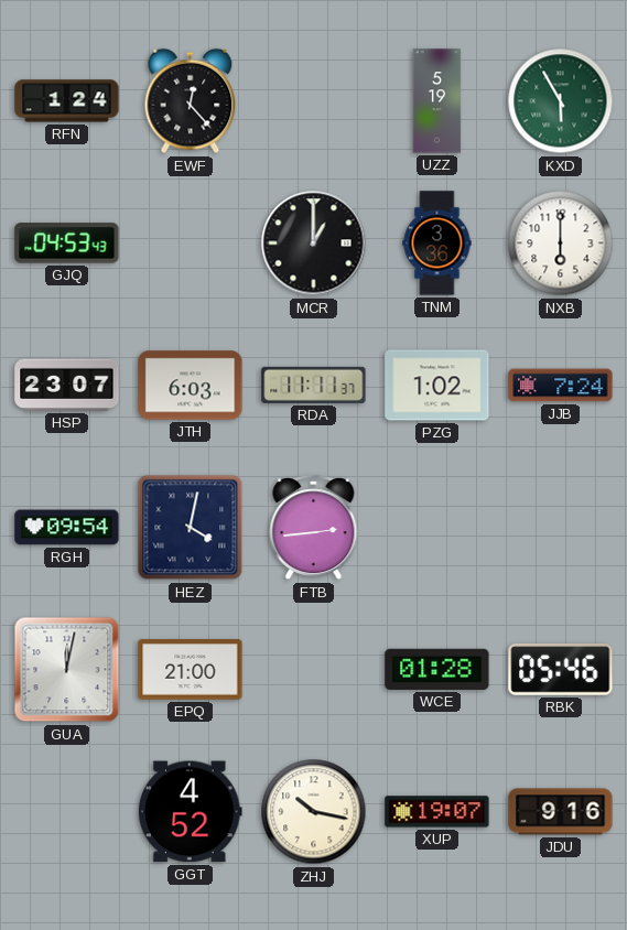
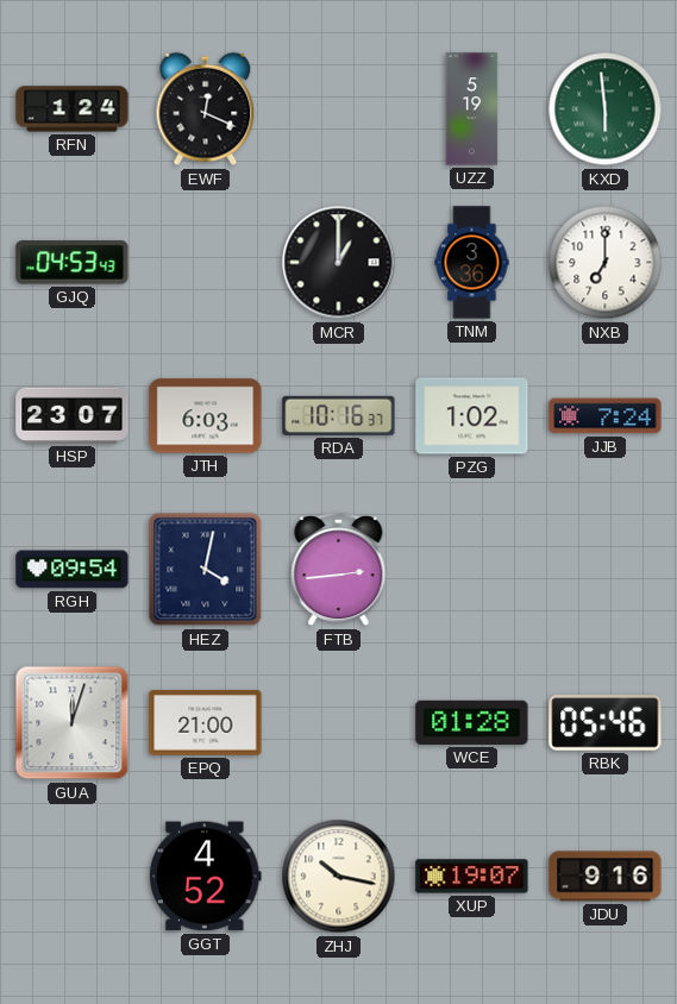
EWF: 12:23 -> 12:19
KXD: 5:55 -> 5:59
NXB: 6:00 -> 7:00
RDA: 11:11 -> 10:16
GUA: 12:02 -> 12:03
